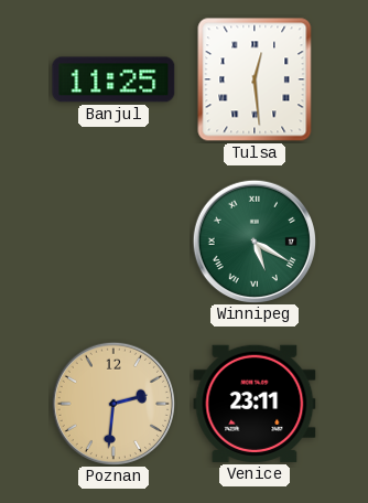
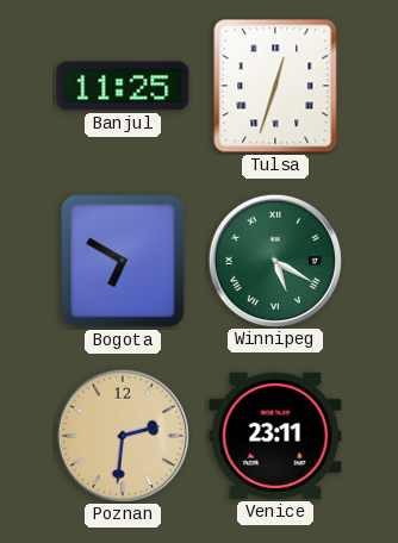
Tulsa: 12:29 -> 12:33
Bogota: none -> 6:50
